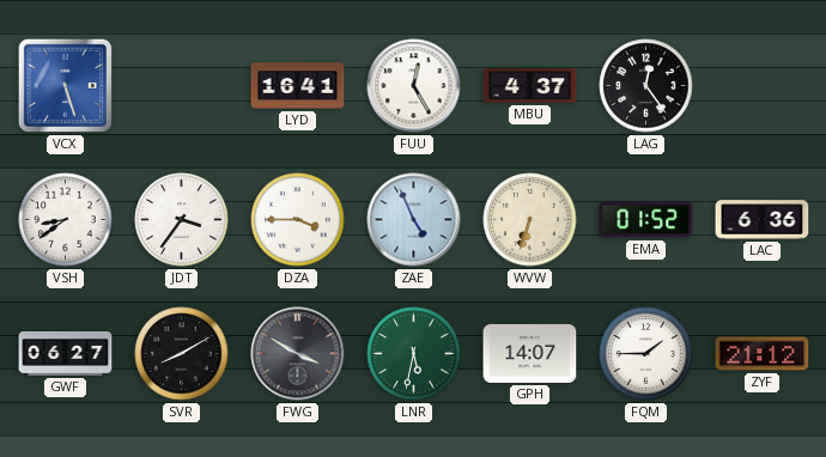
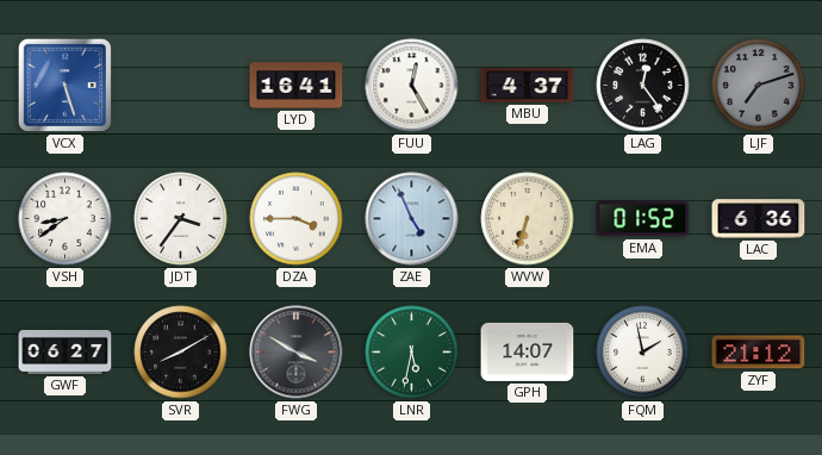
LJF: none -> 7:12
FQM: 1:45 -> 1:58
